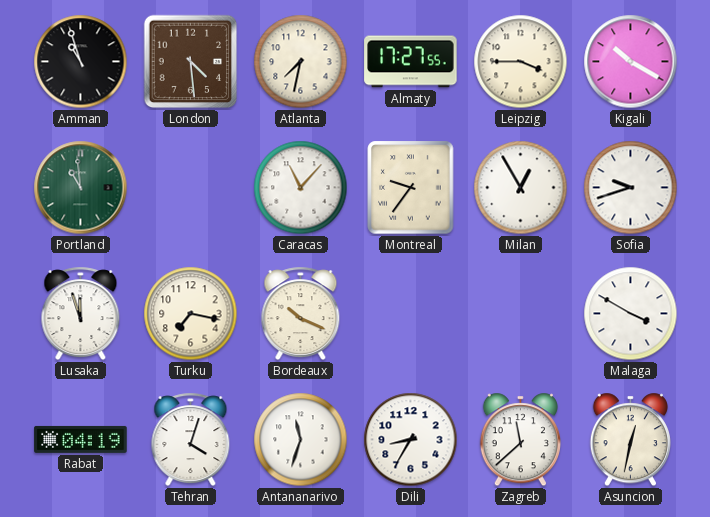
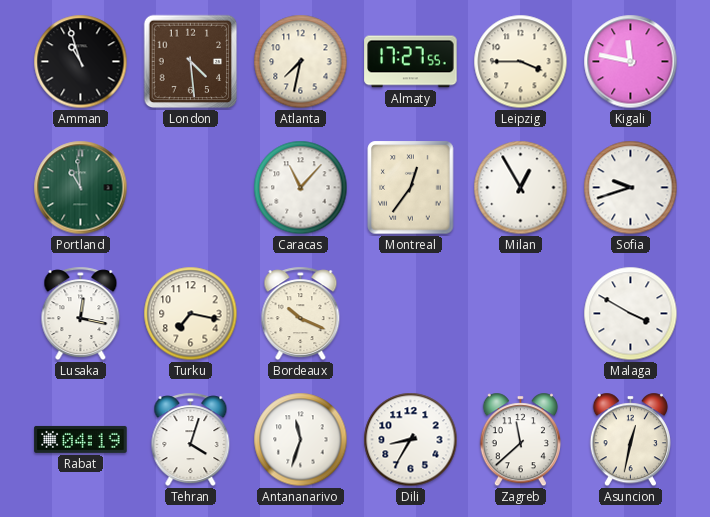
Kigali: 10:20 -> 11:47
Montreal: 9:36 -> 12:36
Lusaka: 11:57 -> 12:17
